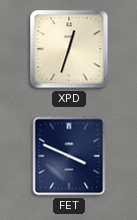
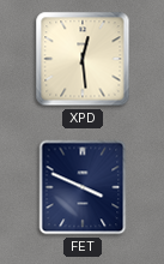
XPD: 12:33 -> 12:29
